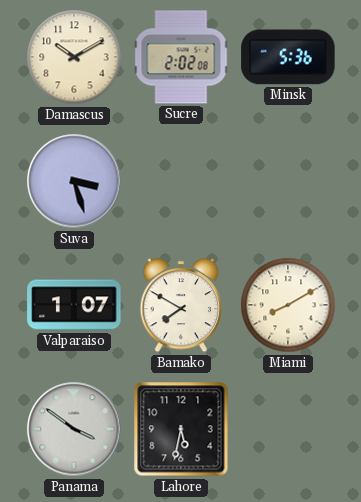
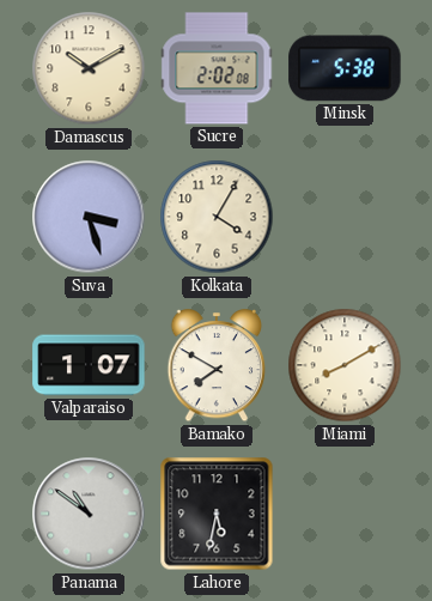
Minsk: 5:36 -> 5:38
Kolkata: none -> 4:05
Panama: 3:51 -> 10:51
